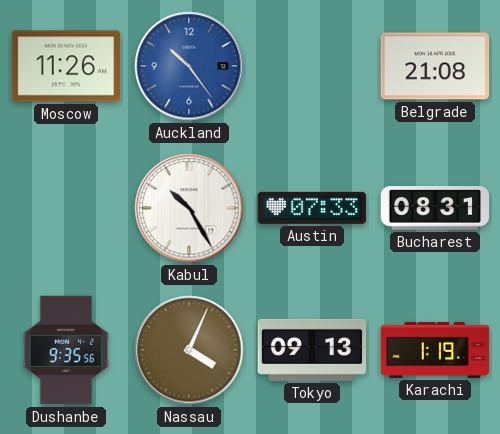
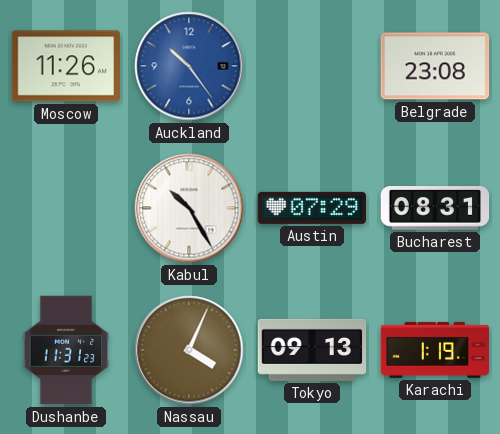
Belgrade: 21:08 -> 23:08
Austin: 07:33 -> 07:29
Dushanbe: 9:35 -> 11:31
